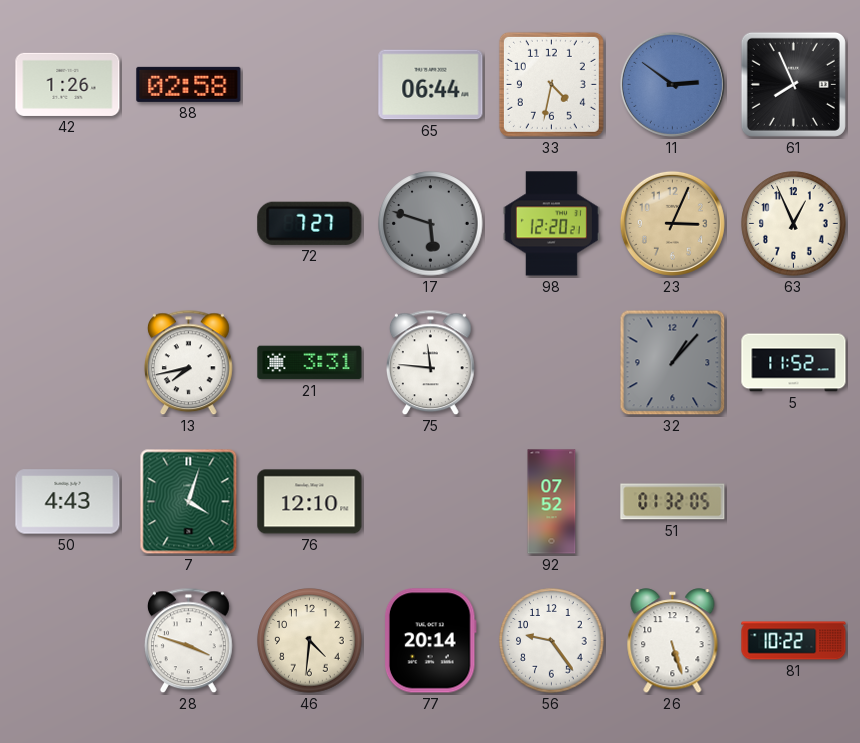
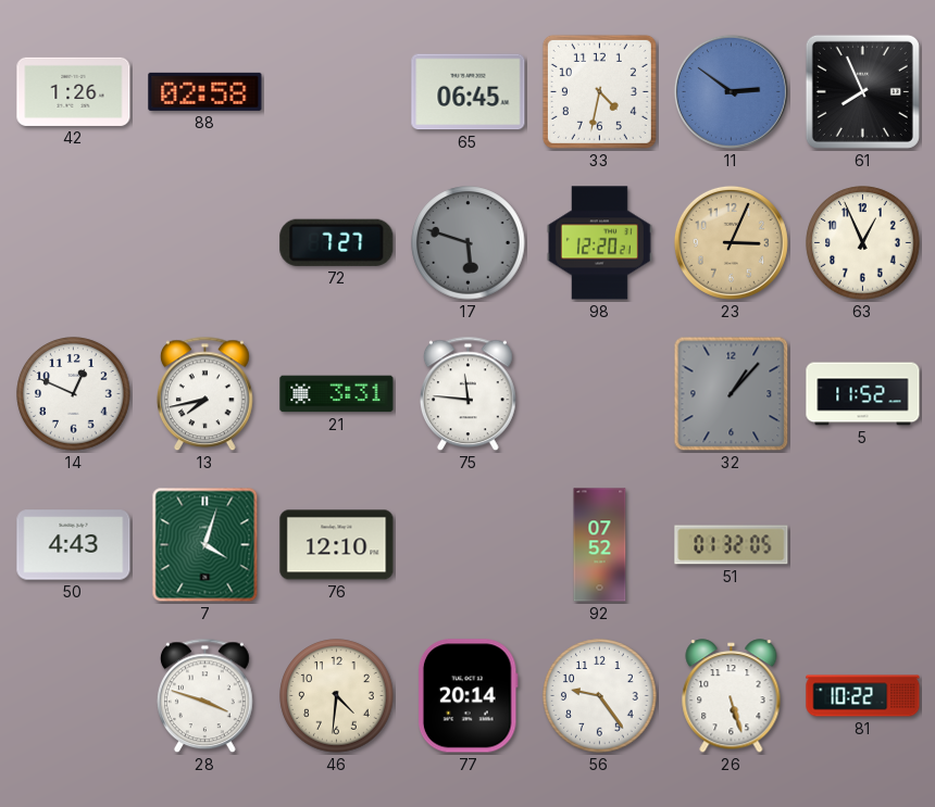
65: 06:44 -> 06:45
14: none -> 12:49
